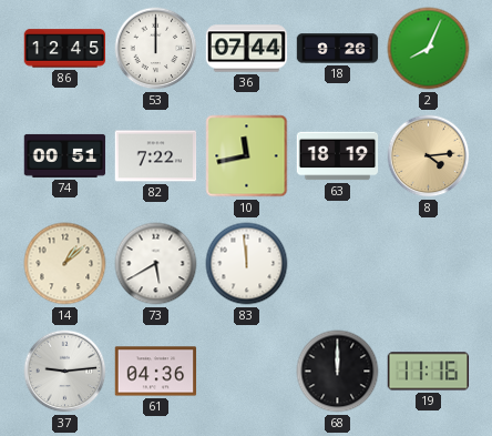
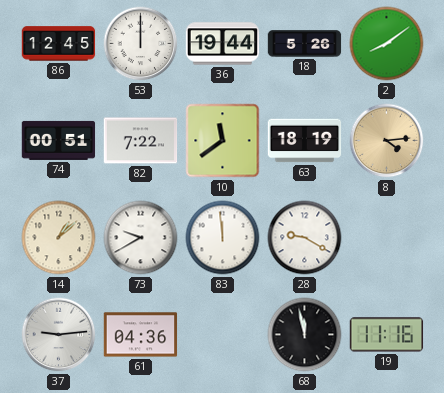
36: 07:44 -> 19:44
18: 9:26 -> 5:26
2: 8:04 -> 8:09
10: 11:43 -> 11:39
73: 5:40 -> 9:40
28: none -> 9:20
68: 12:00 -> 11:58
